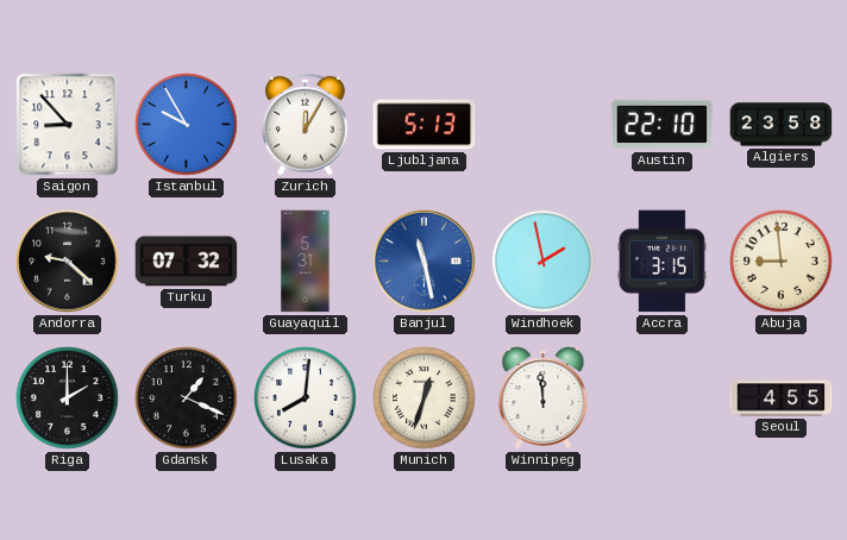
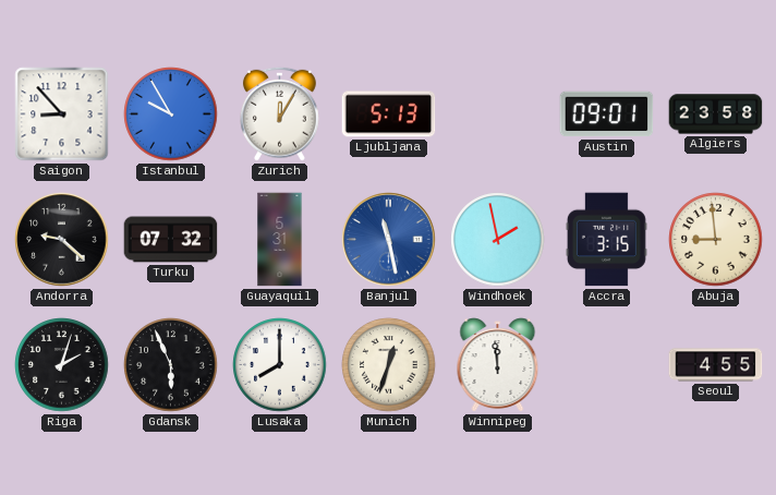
Austin: 22:10 -> 09:01
Riga: 2:00 -> 2:03
Gdansk: 1:19 -> 5:56
Lusaka: 8:01 -> 8:00
